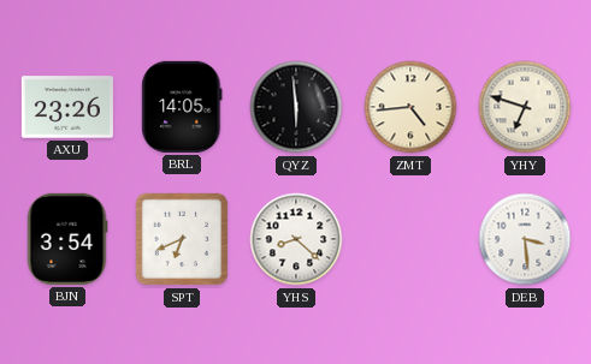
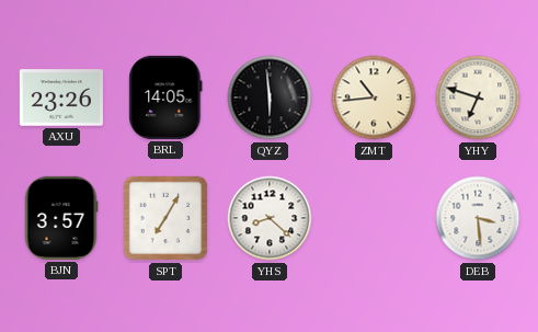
ZMT: 4:44 -> 10:44
BJN: 3:54 -> 3:57
SPT: 6:41 -> 7:05
